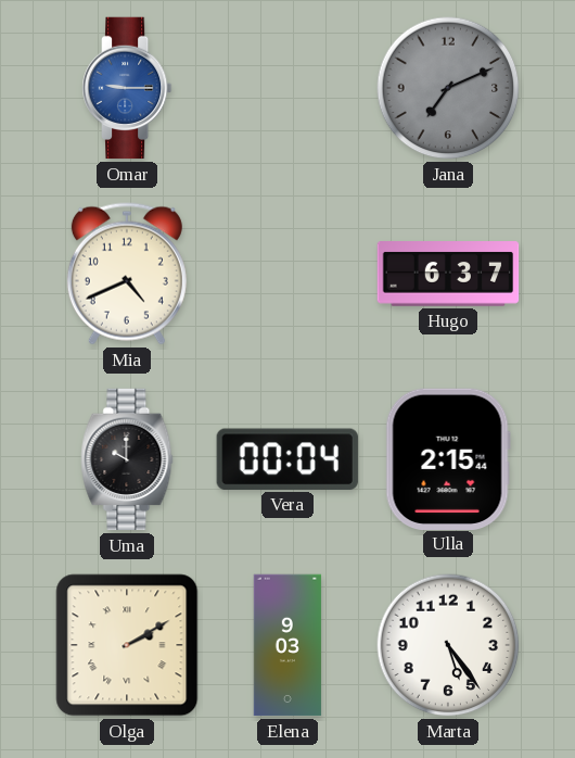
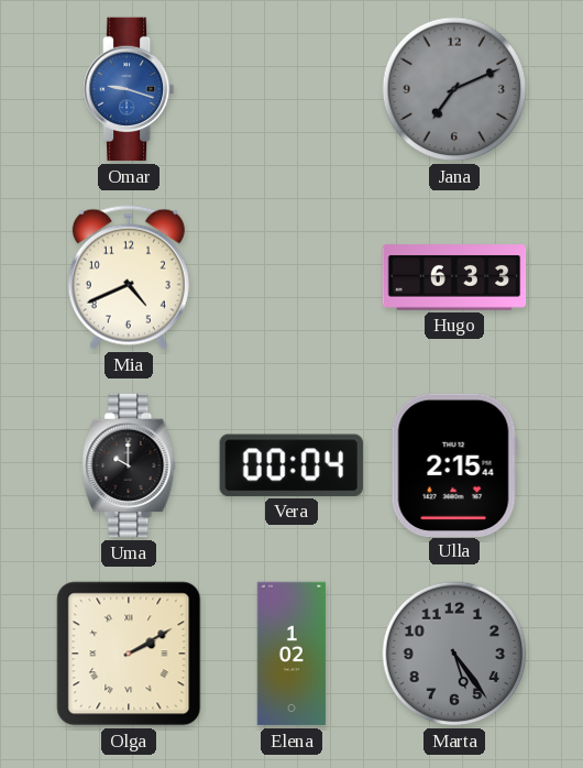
Omar: 9:15 -> 9:18
Hugo: 6:37 -> 6:33
Elena: 9:03 -> 1:02
Marta dial: white -> grey
